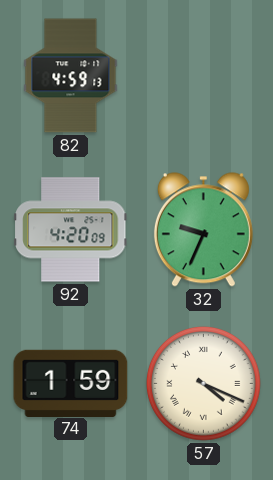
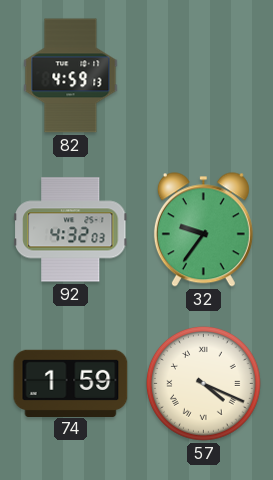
92: 4:20 -> 4:32
32: 9:34 -> 9:36
